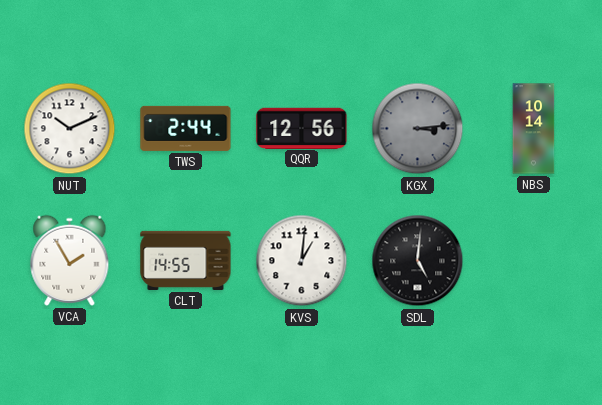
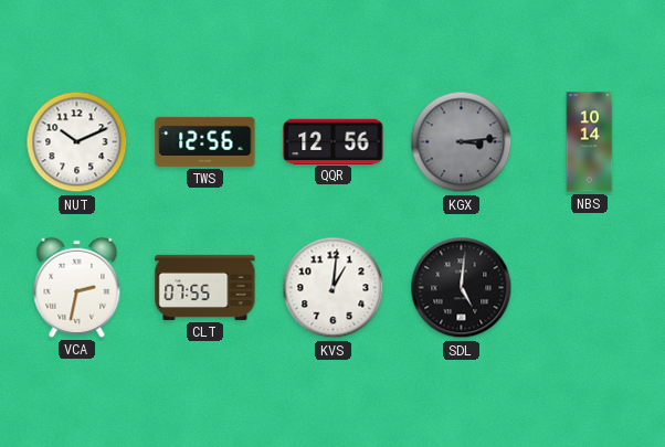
TWS: 2:44 -> 12:56
VCA: 1:55 -> 2:32
CLT: 14:55 -> 07:55
